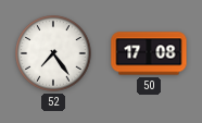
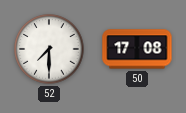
52: 7:24 -> 7:30
